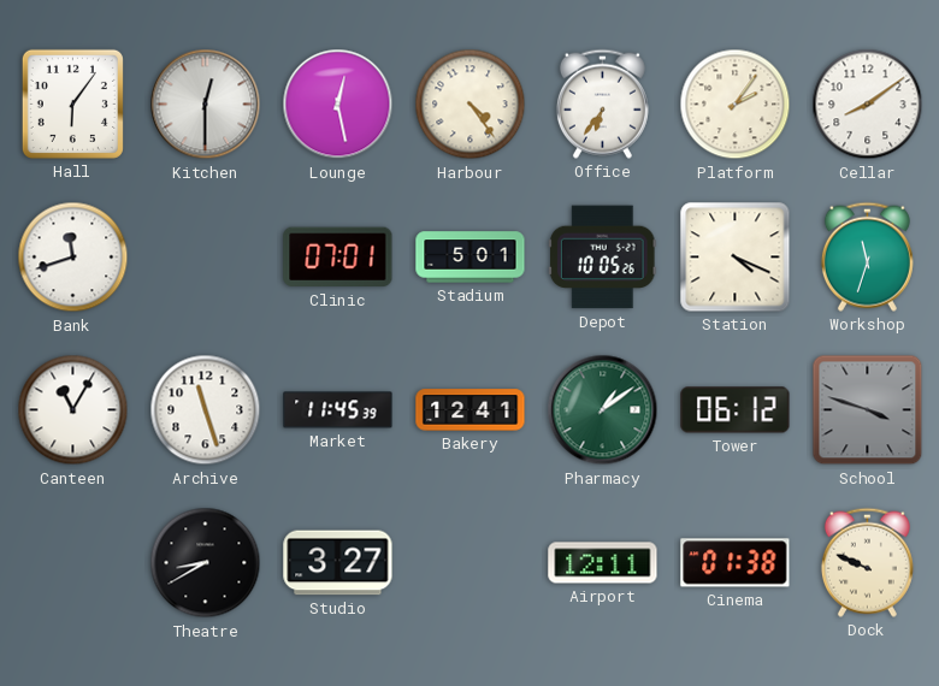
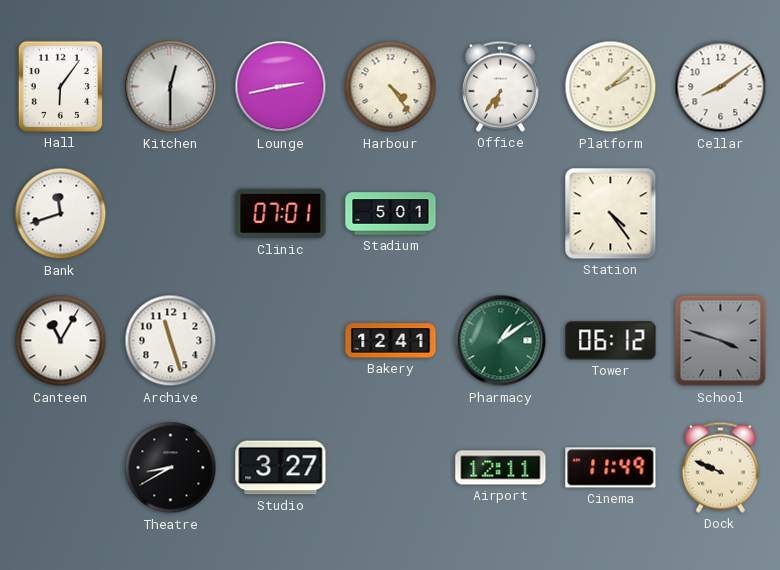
Lounge: 12:28 -> 2:43
Platform: 2:06 -> 2:08
Depot: 10:05 -> none
Station: 4:19 -> 4:24
Workshop: 11:33 -> none
Market: 11:45 -> none
Cinema: 01:38 -> 11:49
